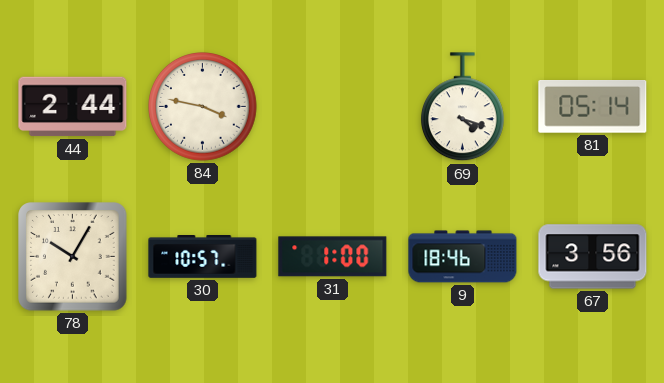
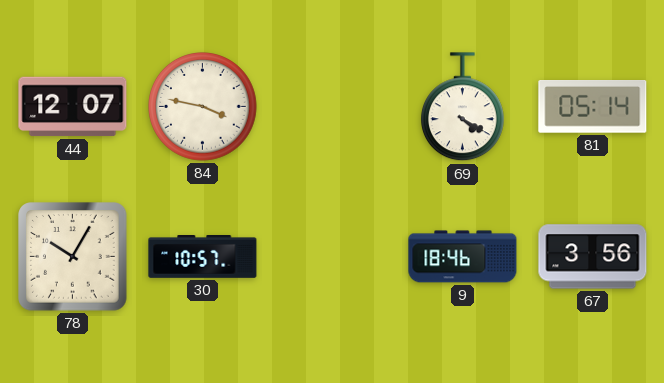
44: 2:44 -> 12:07
69: 4:18 -> 4:20
31: 1:00 -> none
